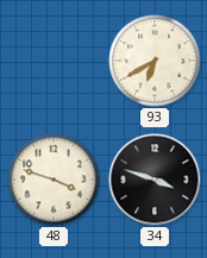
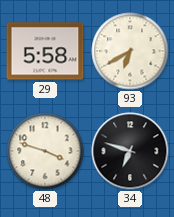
29: none -> 5:58
34: 3:48 -> 6:48
